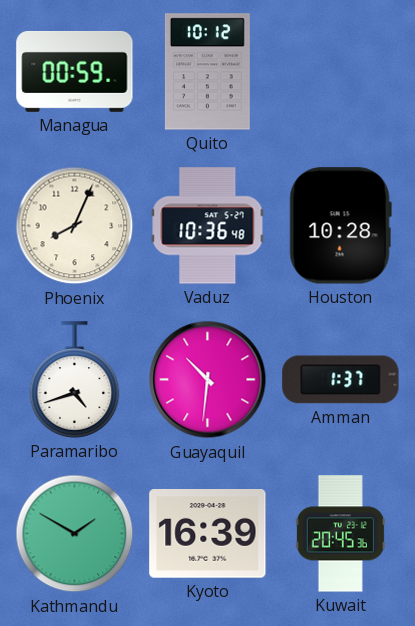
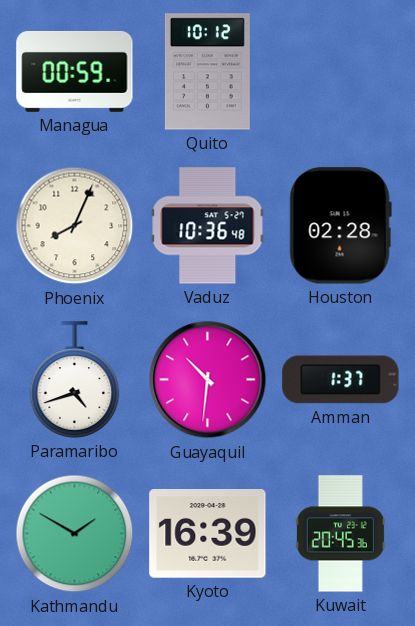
Houston: 10:28 -> 02:28
